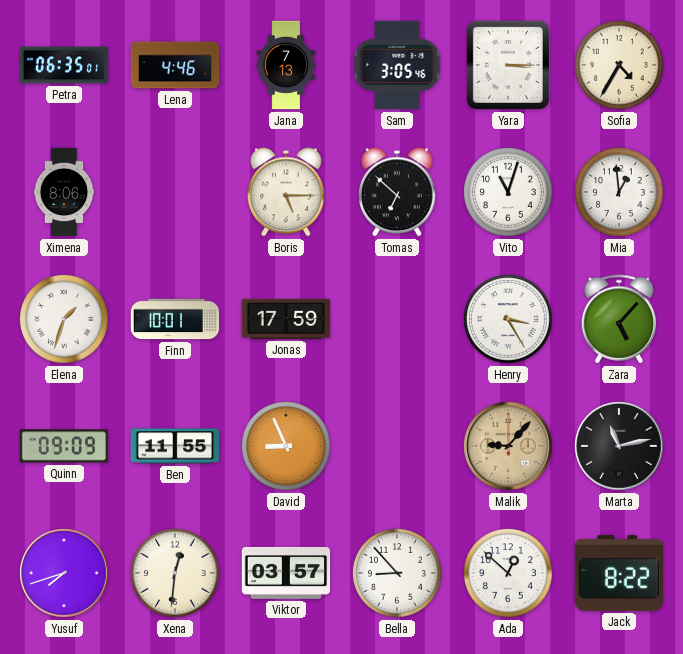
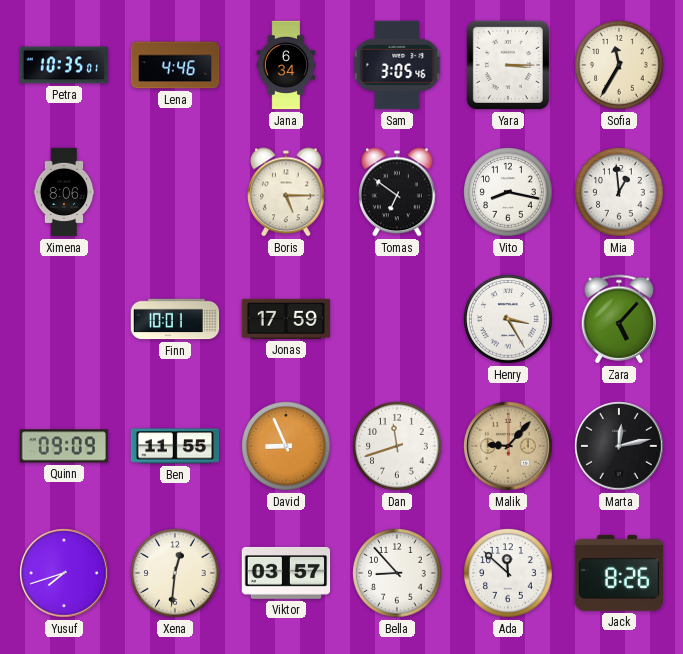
Petra: 06:35 -> 10:35
Jana: 7:13 -> 6:34
Sofia: 4:35 -> 11:35
Tomas: 6:52 -> 6:51
Vito: 11:03 -> 8:17
Elena: 1:33 -> none
Dan: none -> 11:42
Marta: 11:13 -> 12:13
Ada: 12:52 -> 11:52
Jack: 8:22 -> 8:26
